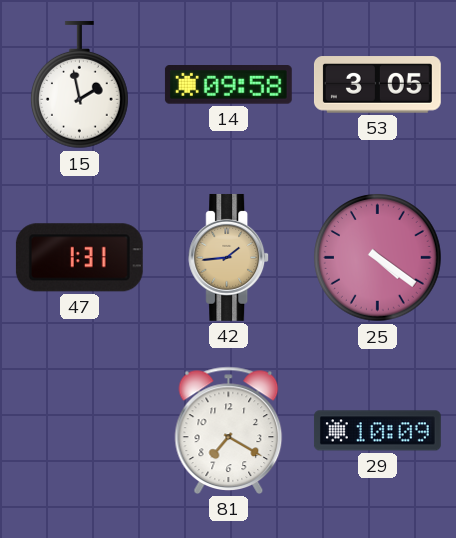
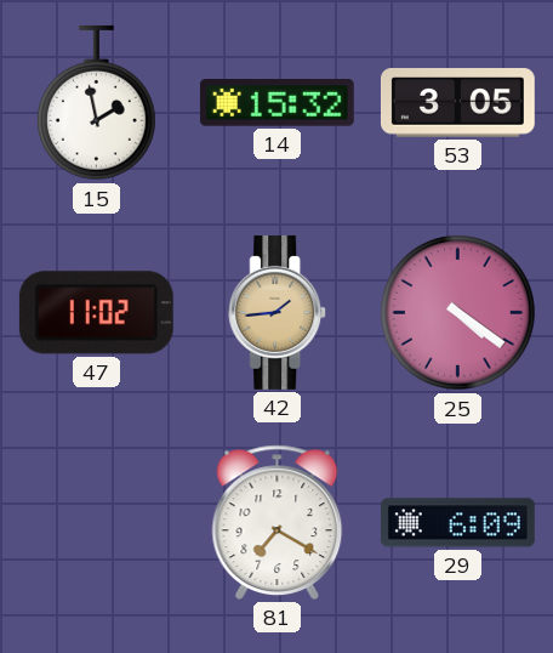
14: 09:58 -> 15:32
47: 1:31 -> 11:02
29: 10:09 -> 6:09
